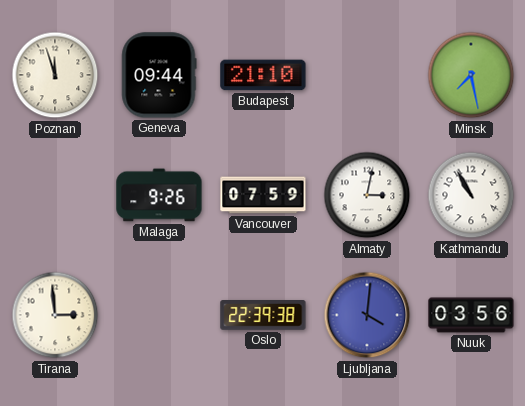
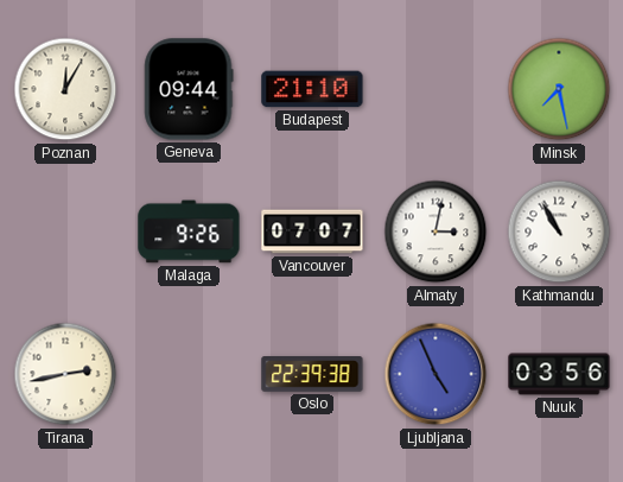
Poznan: 11:57 -> 12:05
Vancouver: 07:59 -> 07:07
Tirana: 2:59 -> 2:43
Ljubljana: 4:01 -> 4:56
